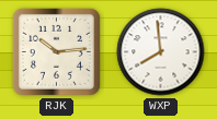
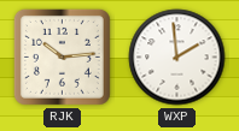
WXP: 7:59 -> 1:59
